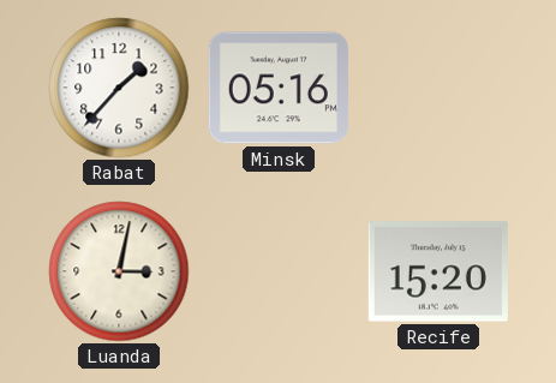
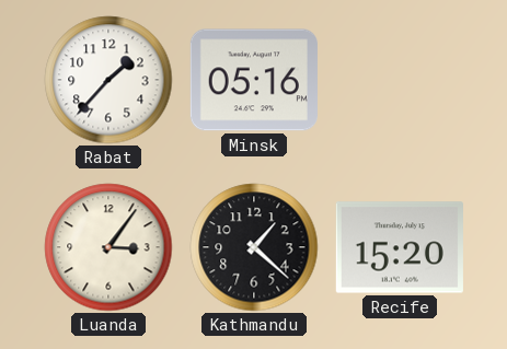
Luanda: 3:02 -> 3:06
Kathmandu: none -> 1:22
